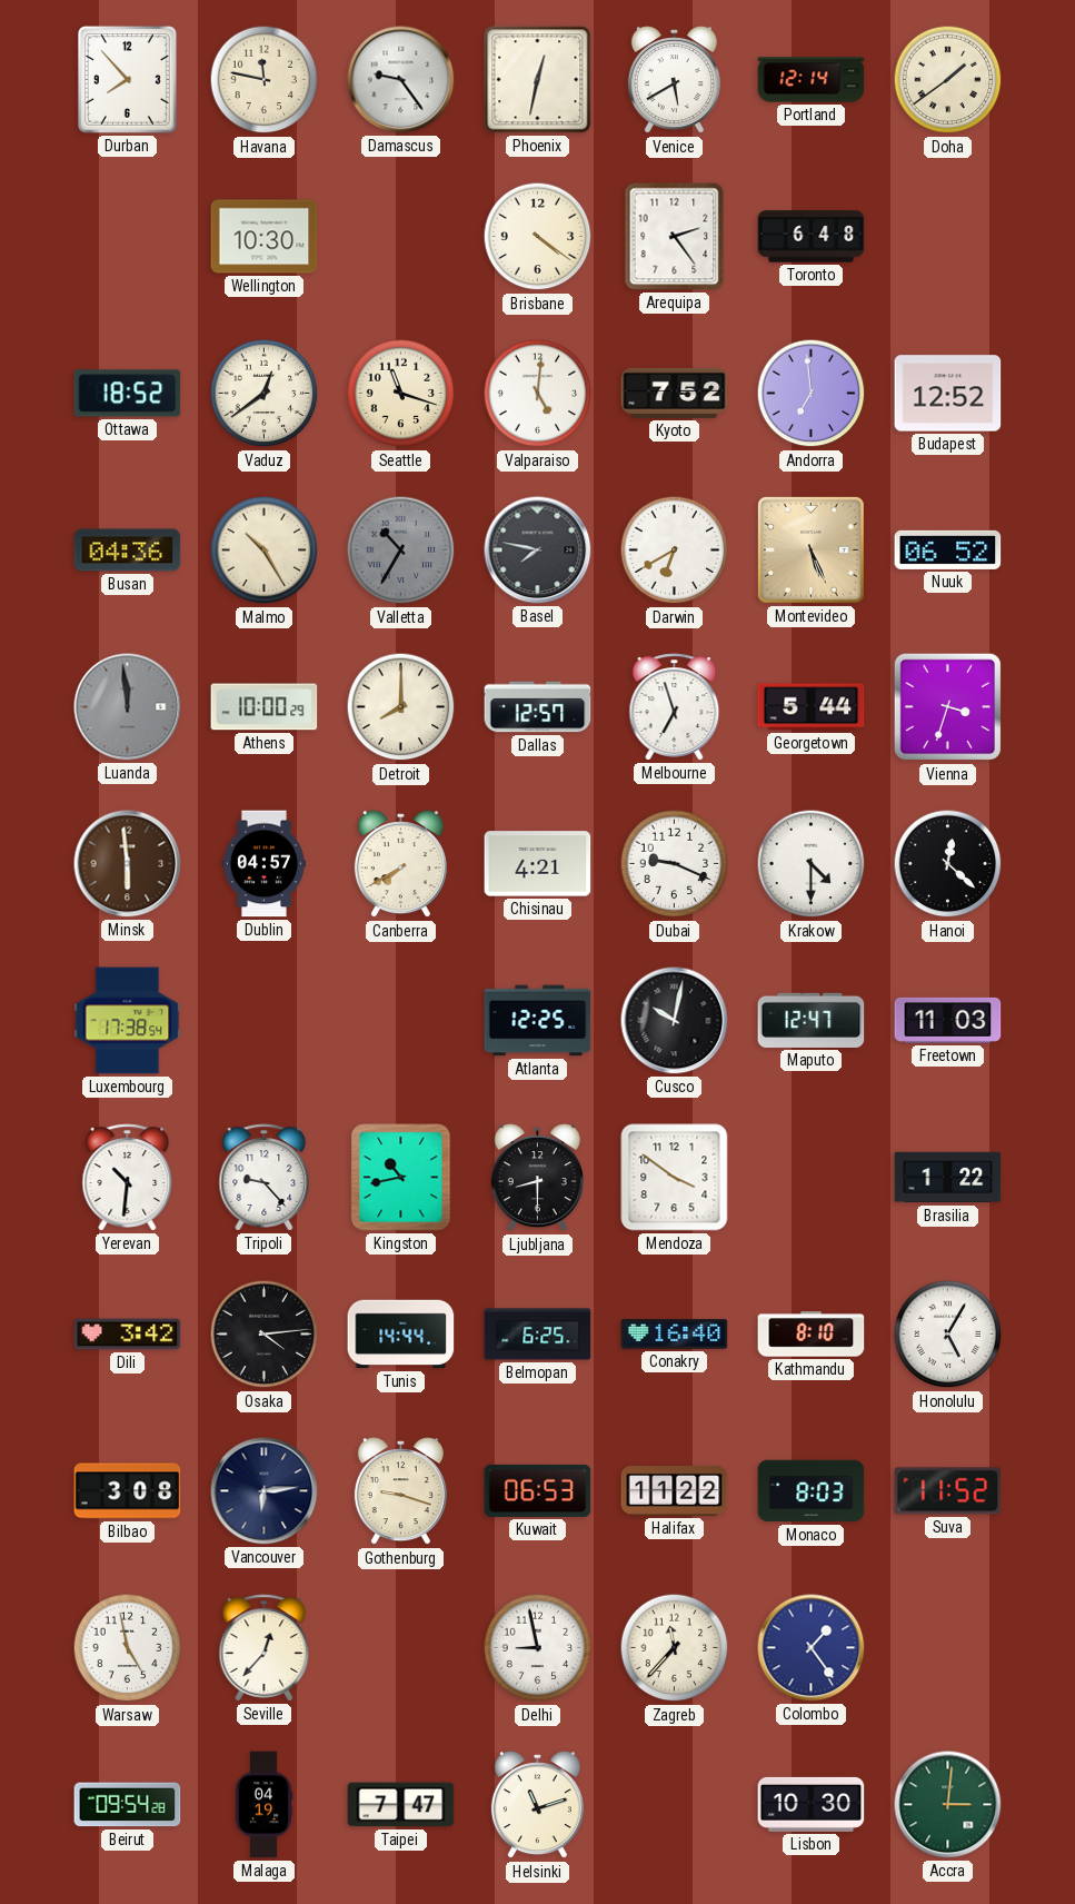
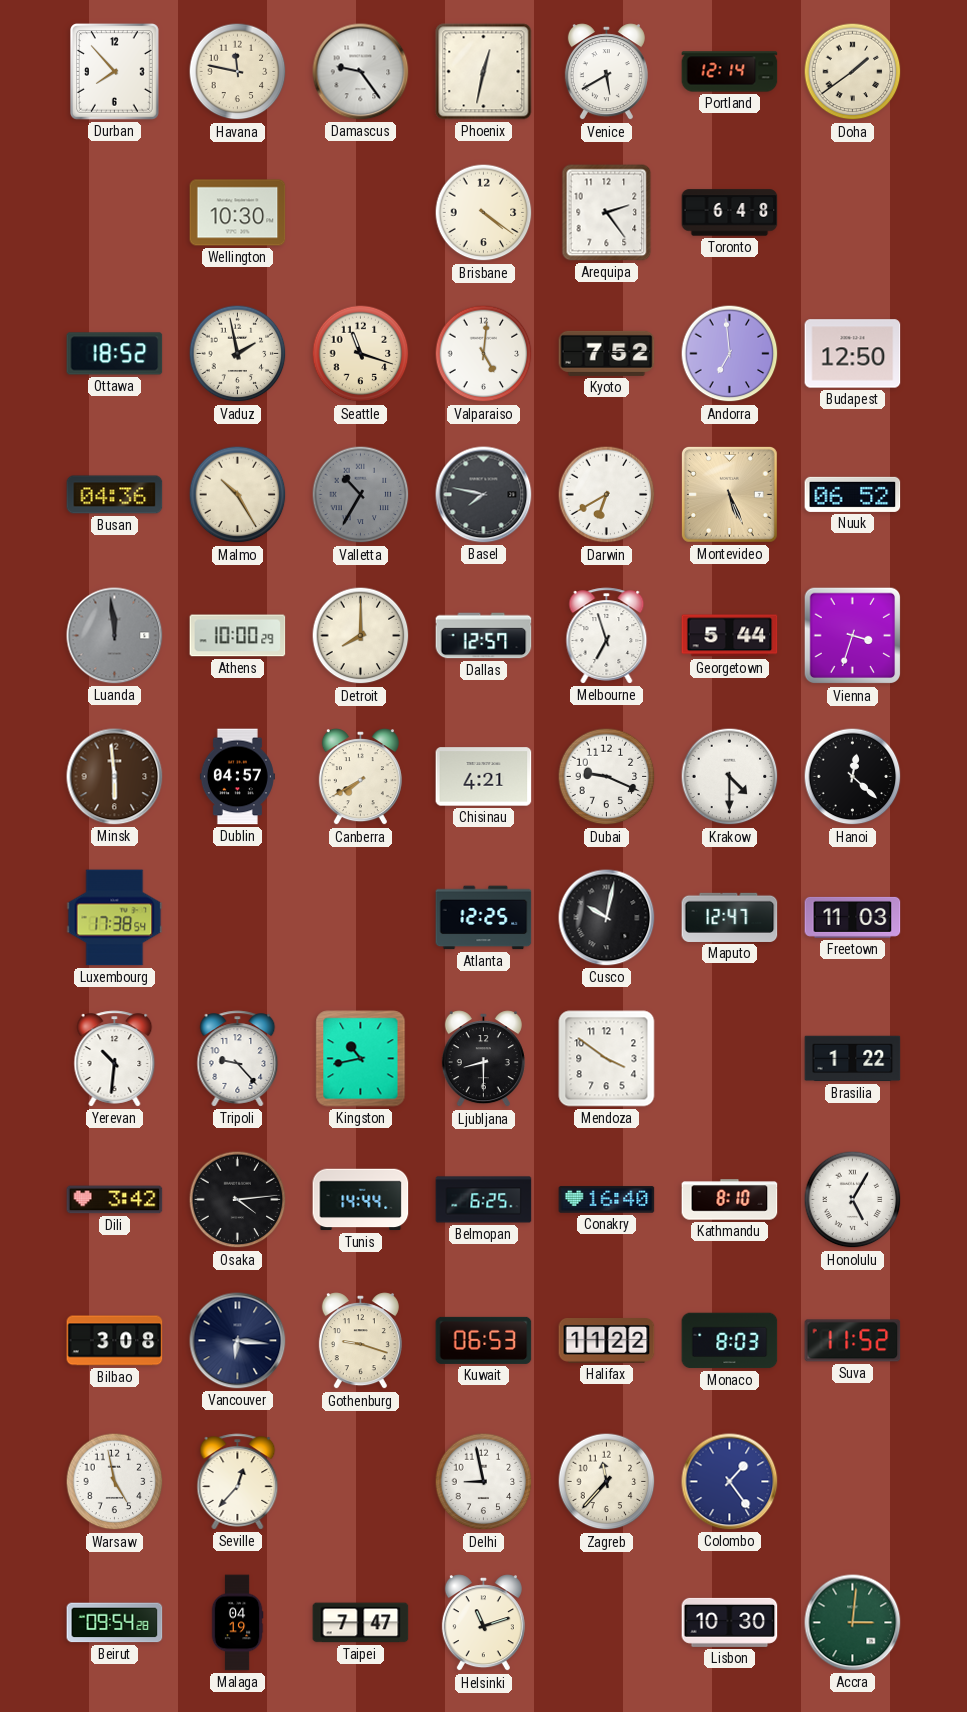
Vaduz: 12:39 -> 1:58
Budapest: 12:52 -> 12:50
Vancouver: 6:14 -> 6:16
